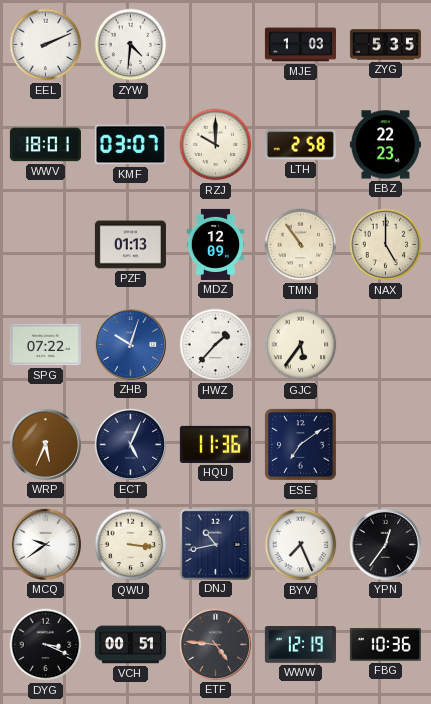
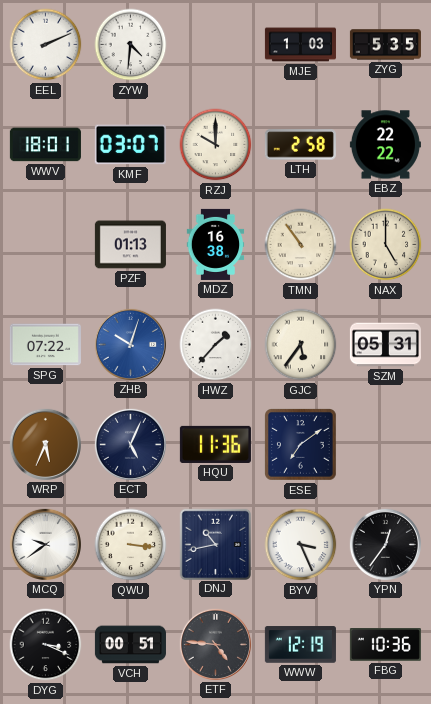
EBZ: 22:23 -> 22:22
MDZ: 12:09 -> 16:38
SZM: none -> 05:31
BYV: 7:26 -> 3:26
